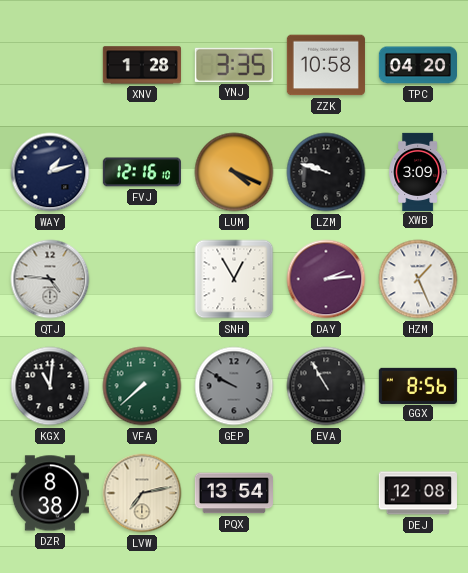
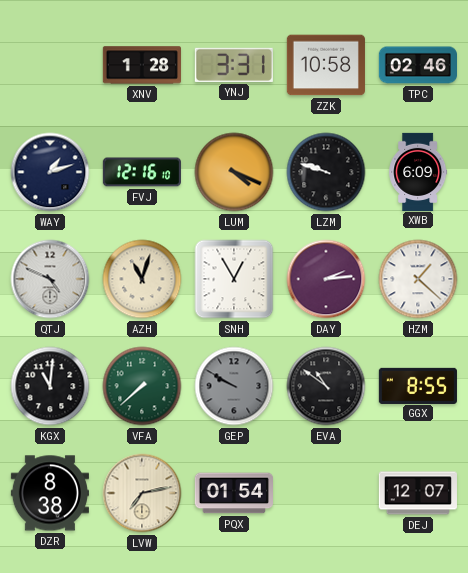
YNJ: 3:35 -> 3:31
TPC: 04:20 -> 02:46
XWB: 3:09 -> 6:09
QTJ: 4:46 -> 4:49
AZH: none -> 11:03
HZM: 1:26 -> 1:22
EVA: 10:55 -> 10:51
GGX: 8:56 -> 8:55
PQX: 13:54 -> 01:54
DEJ: 12:08 -> 12:07
